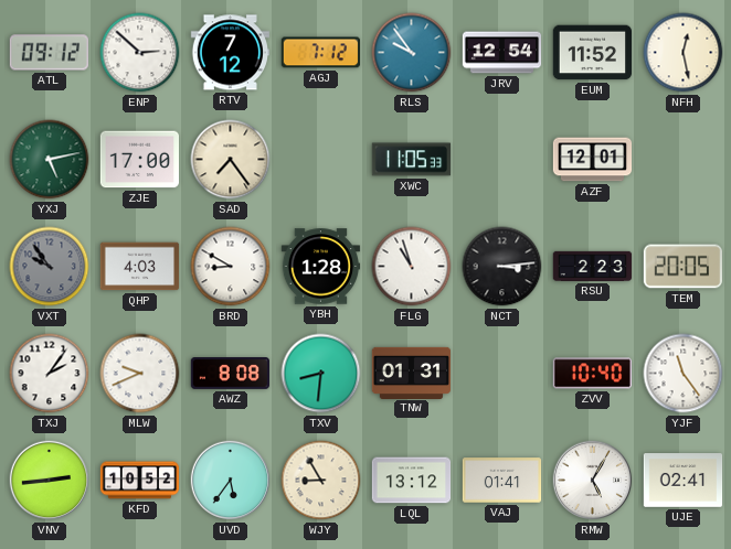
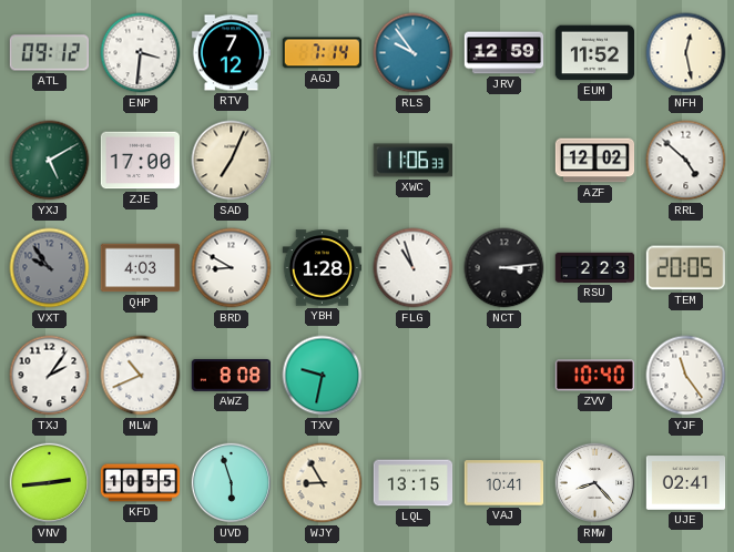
ENP: 2:52 -> 3:31
AGJ: 7:12 -> 7:14
JRV: 12:54 -> 12:59
YXJ: 5:13 -> 5:10
SAD: 7:24 -> 7:04
XWC: 11:05 -> 11:06
AZF: 12:01 -> 12:02
RRL: none -> 4:52
MLW: 9:41 -> 10:41
TXV: 8:31 -> 9:32
TNW: 01:31 -> none
KFD: 10:52 -> 10:55
UVD: 5:36 -> 5:57
LQL: 13:12 -> 13:15
VAJ: 01:41 -> 10:41
RMW: 5:05 -> 8:23
